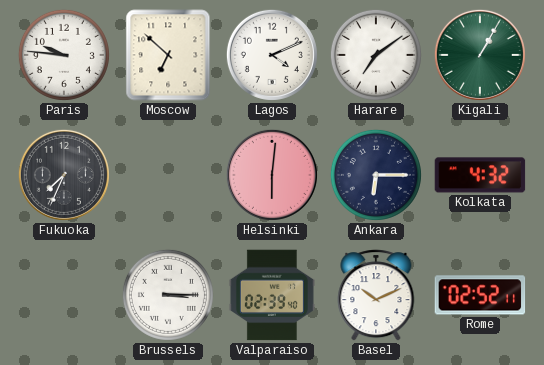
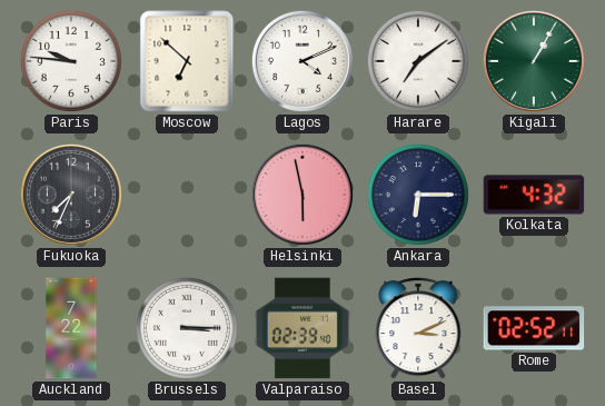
Helsinki: 6:01 -> 5:58
Auckland: none -> 7:22
Basel: 10:11 -> 3:11
